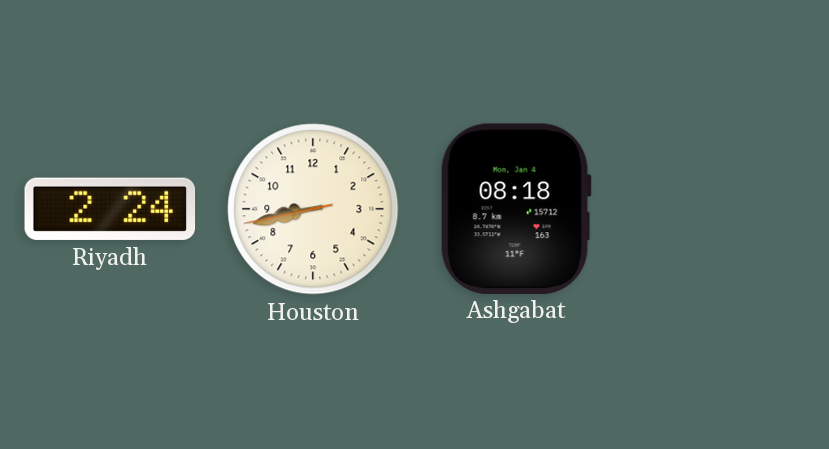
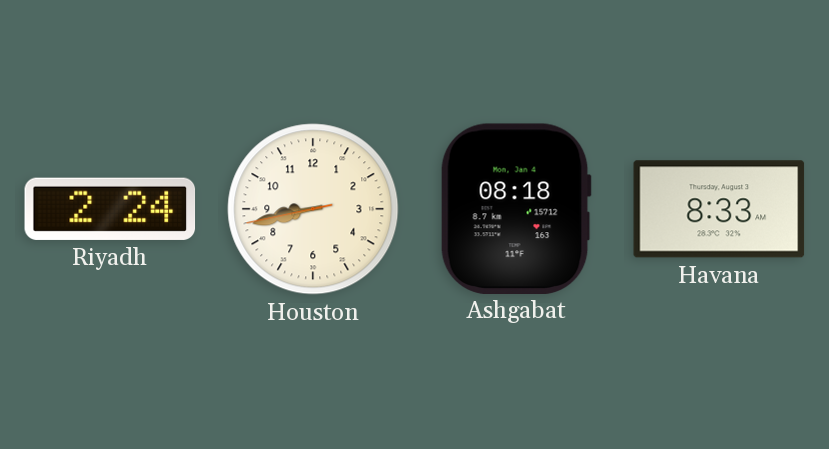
Havana: none -> 8:33
